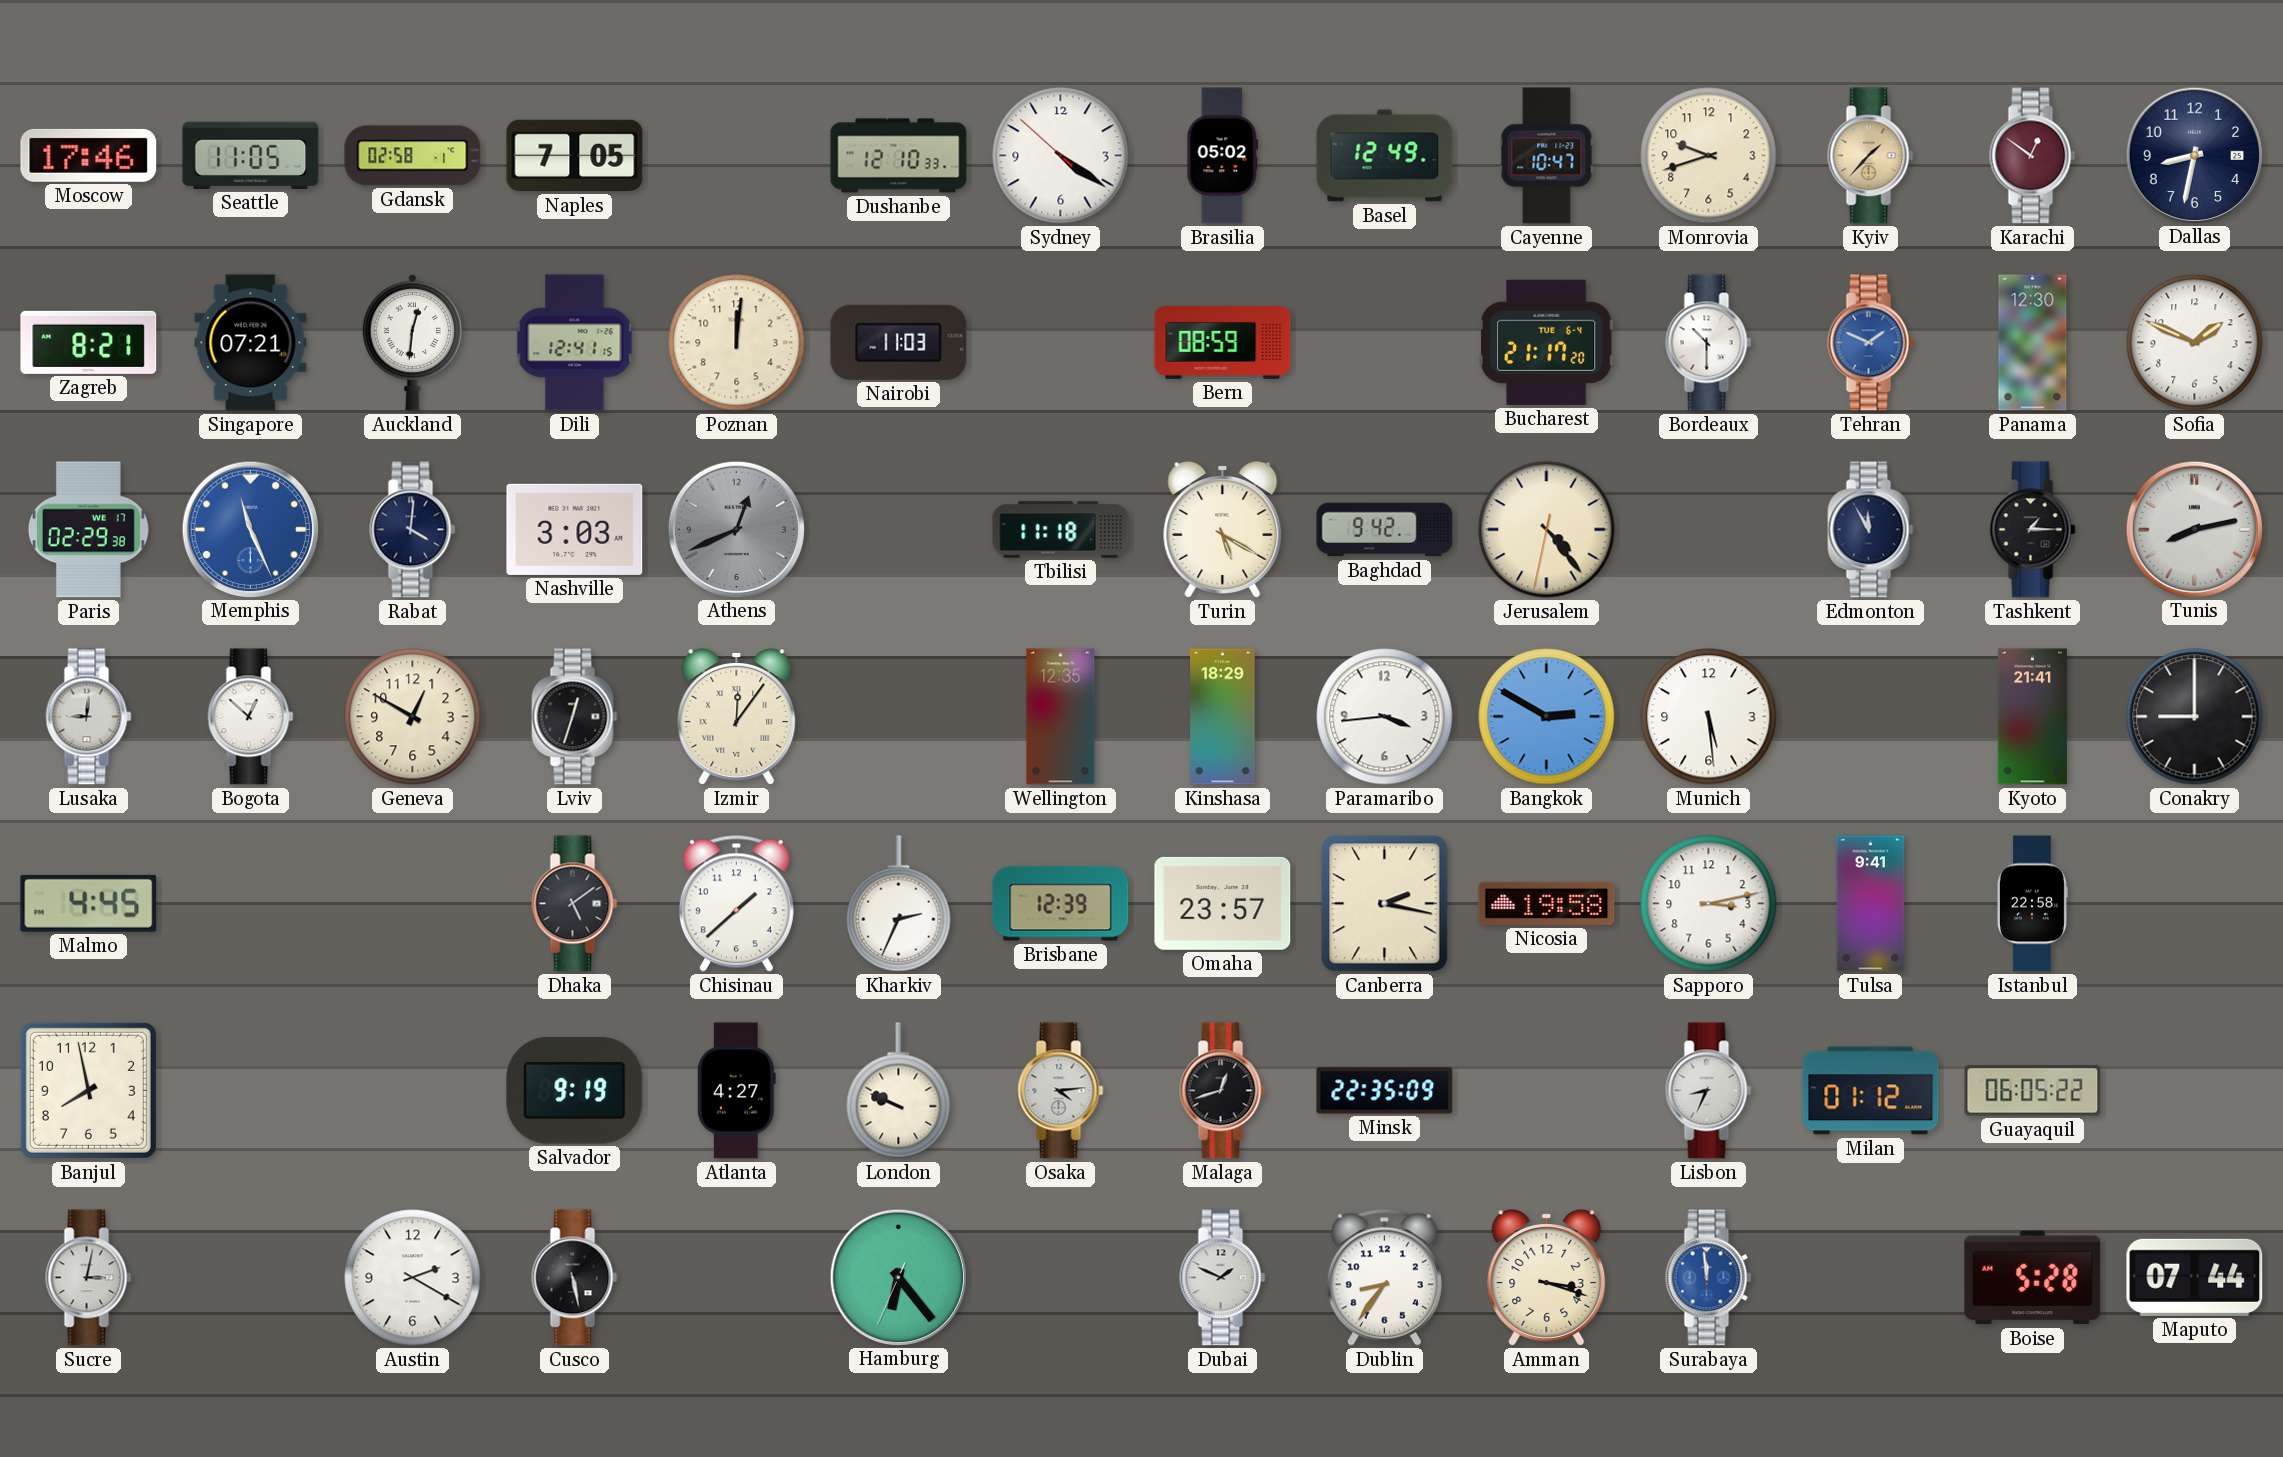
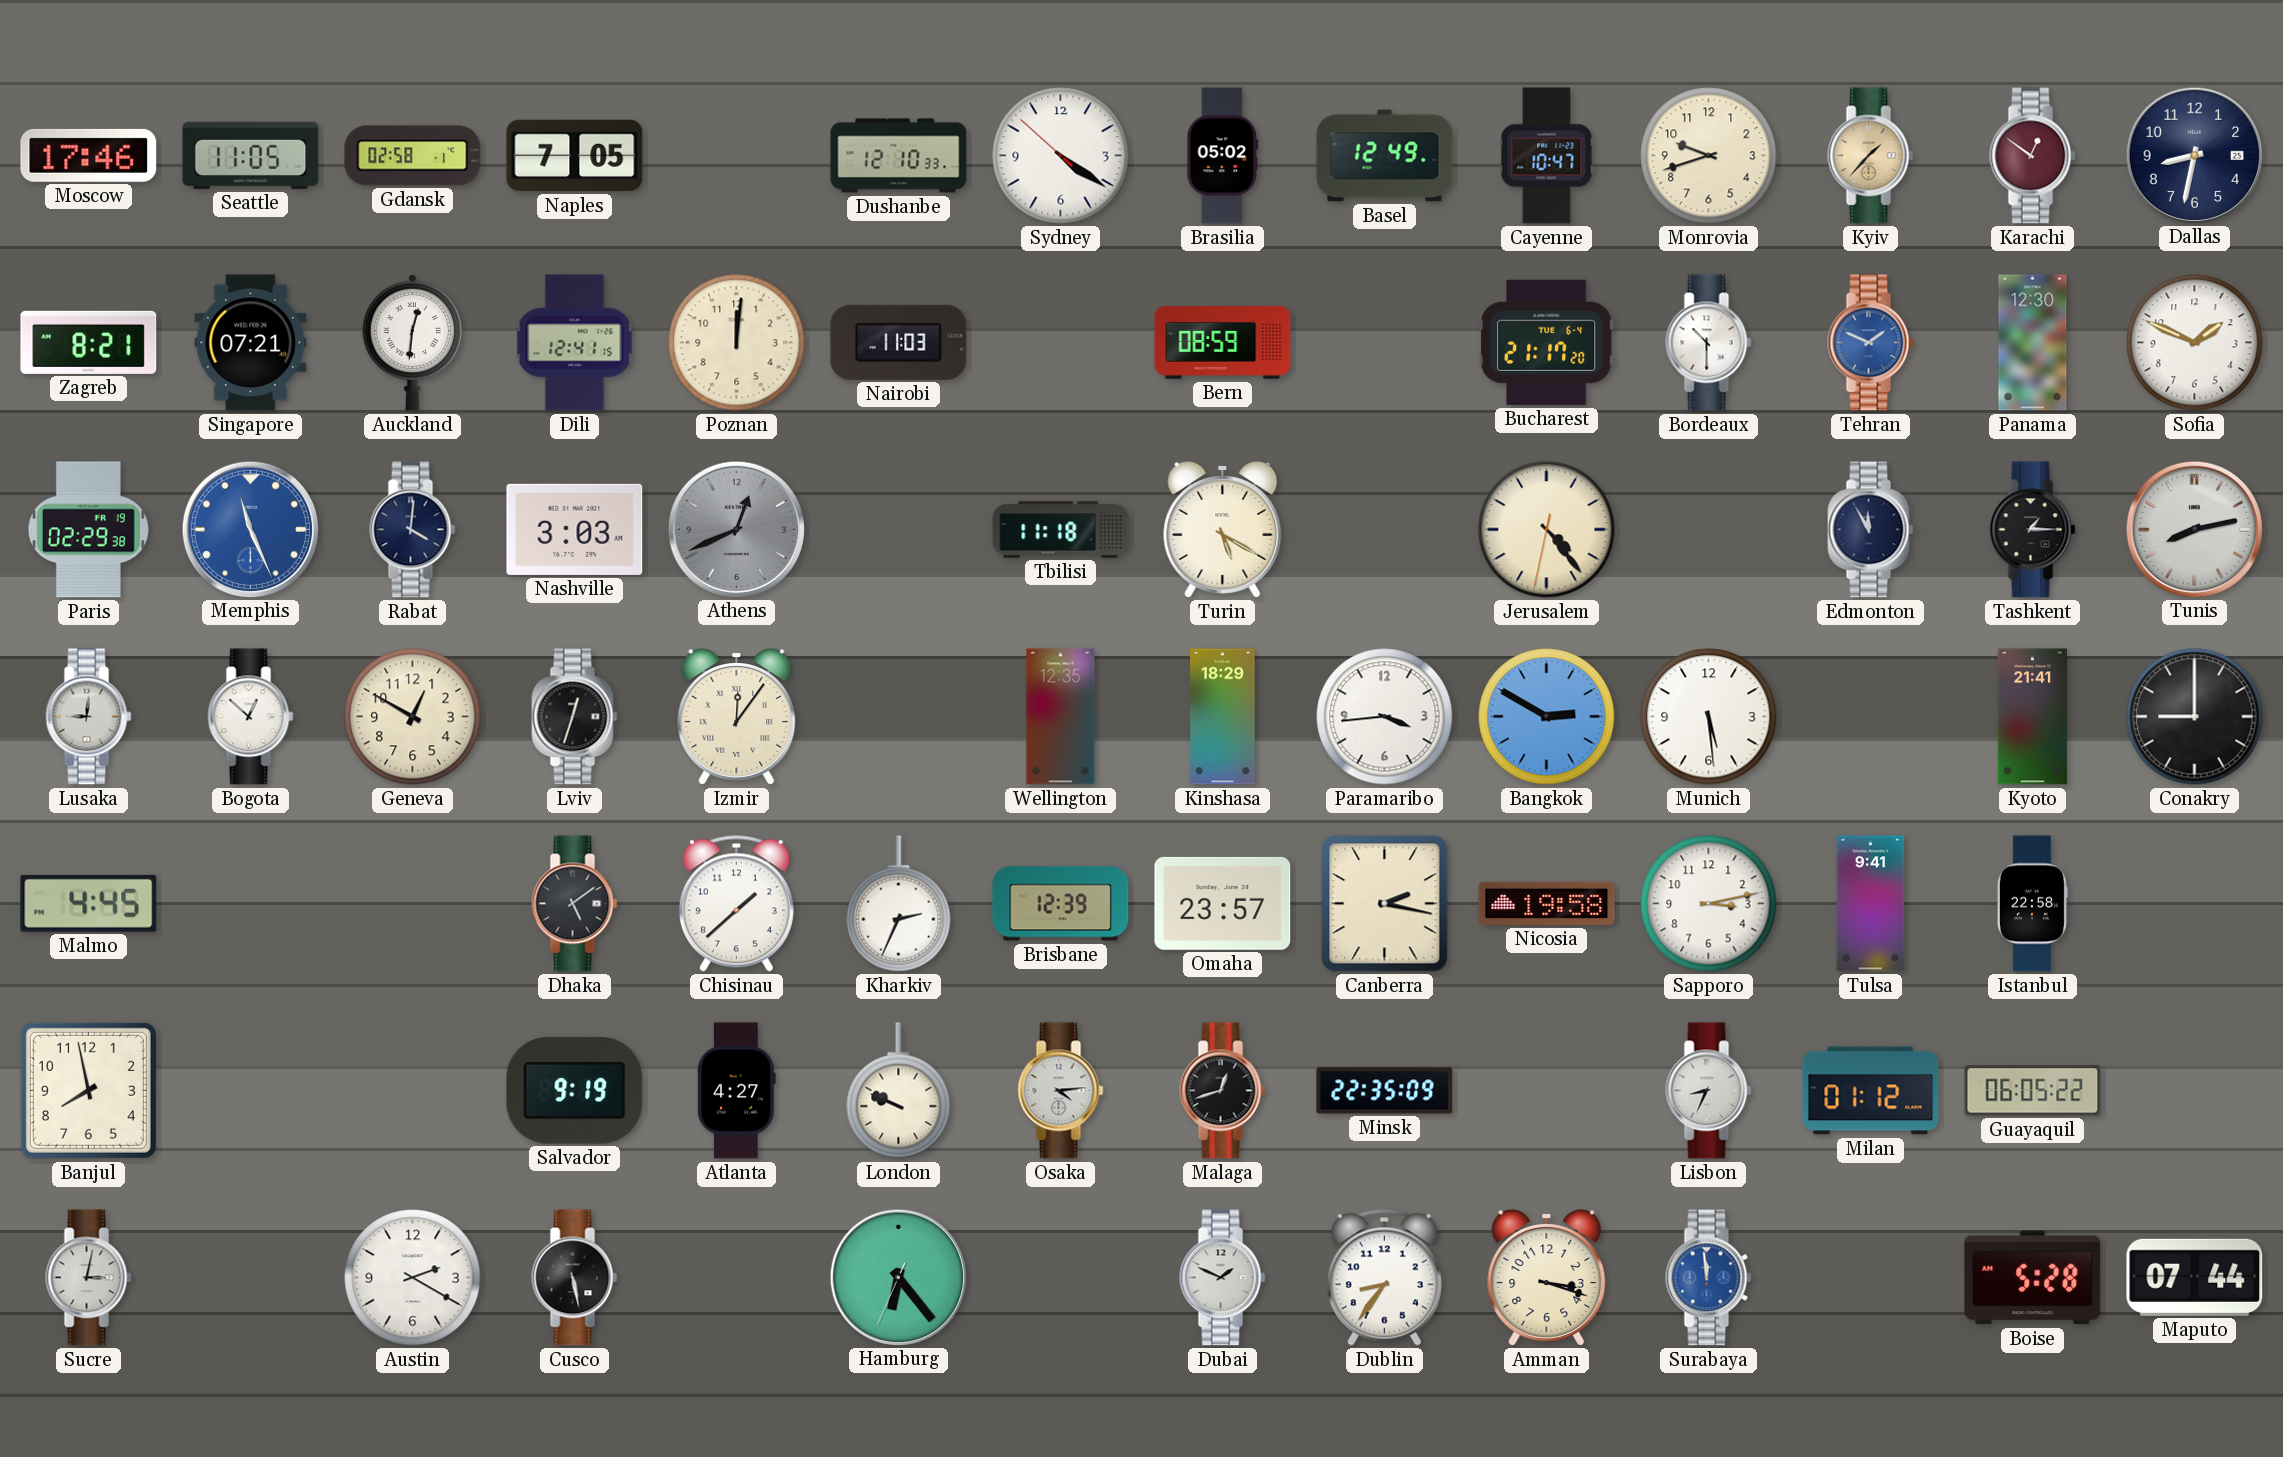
Paris date: WE 17 -> FR 19
Baghdad: 9:42 -> none
